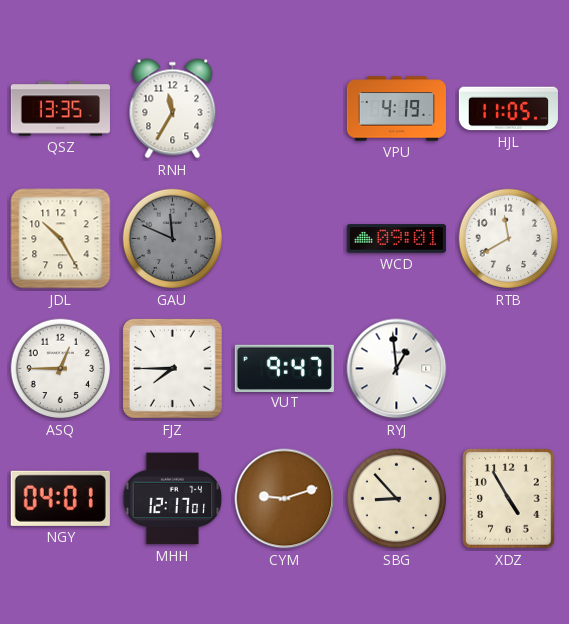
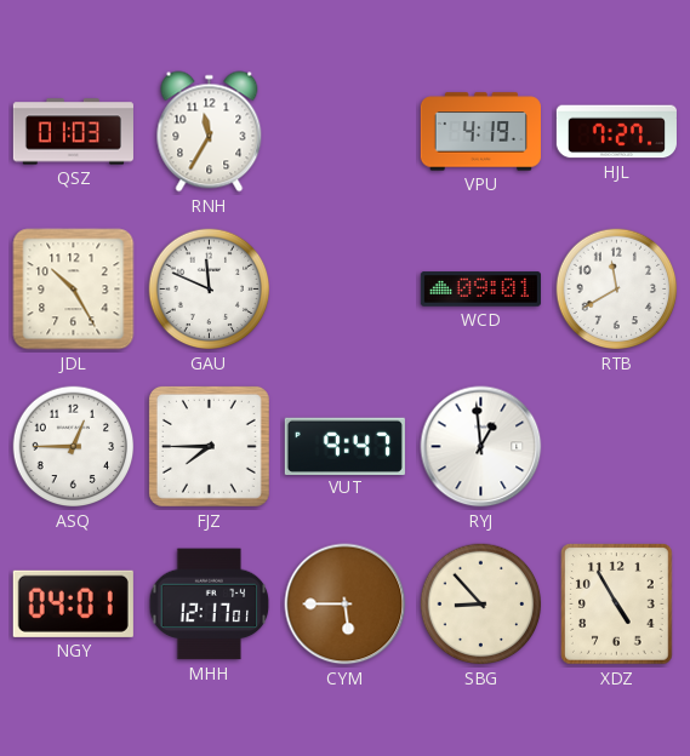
QSZ: 13:35 -> 01:03
HJL: 11:05 -> 7:27
GAU dial: grey -> white
CYM: 9:12 -> 5:45
